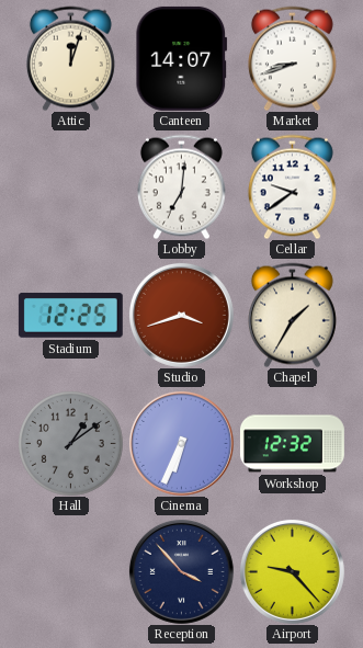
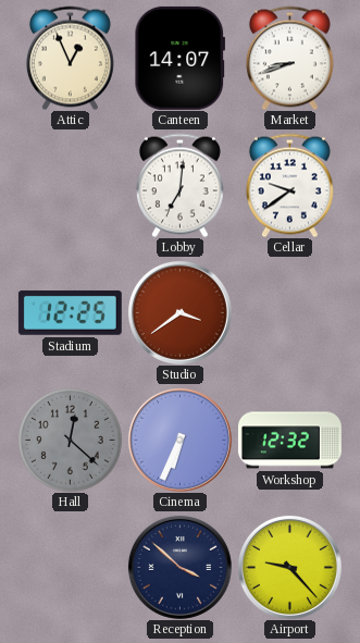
Attic: 12:03 -> 12:56
Studio: 3:42 -> 3:39
Chapel: 1:35 -> none
Hall: 1:09 -> 12:22
Reception: 3:53 -> 3:52
